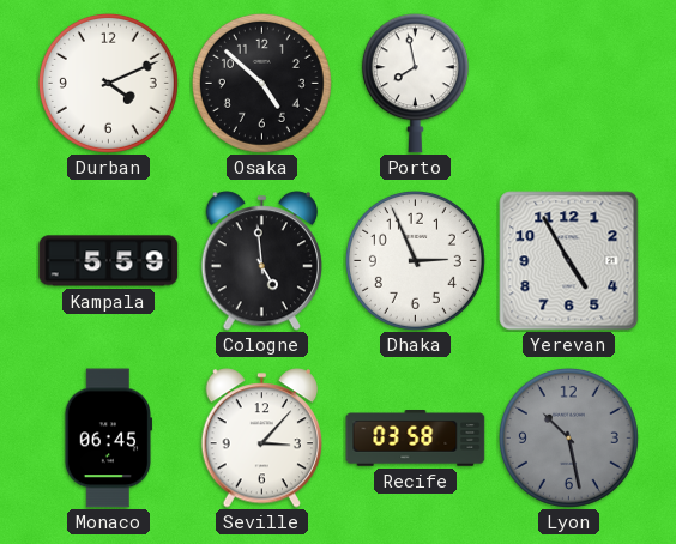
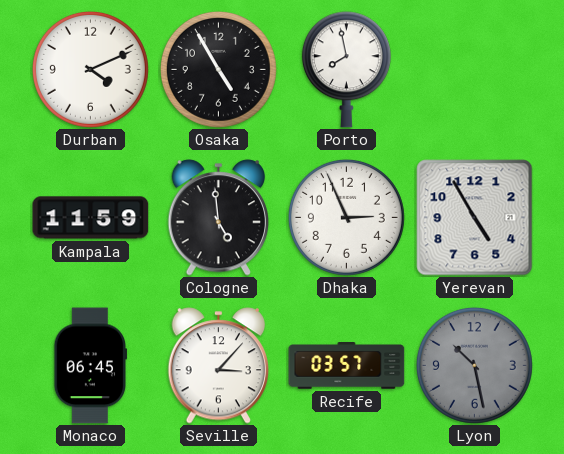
Osaka: 4:52 -> 4:55
Kampala: 5:59 -> 11:59
Recife: 03:58 -> 03:57
